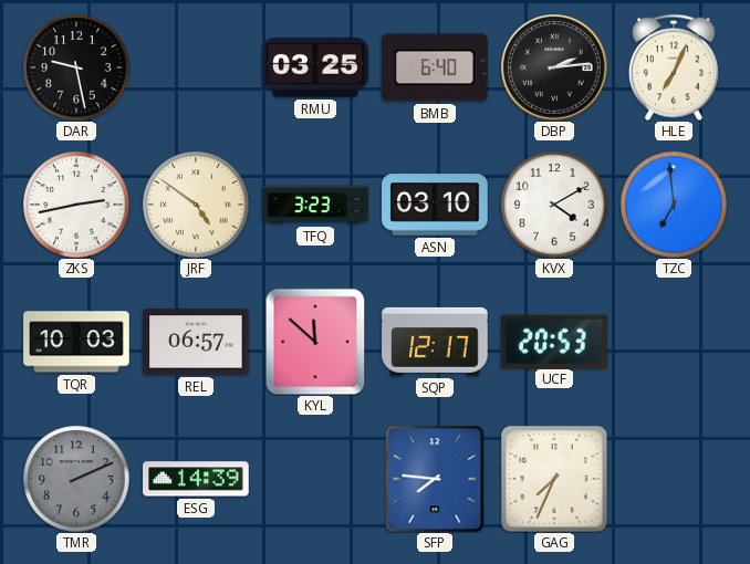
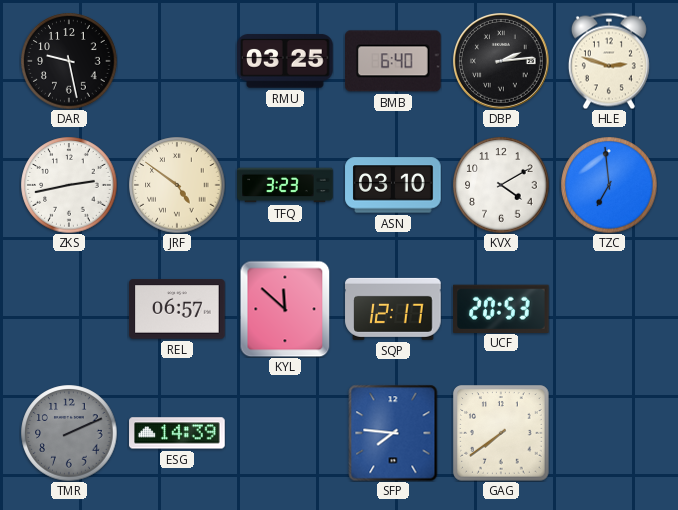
HLE: 7:04 -> 2:48
TQR: 10:03 -> none
GAG: 7:34 -> 7:39
